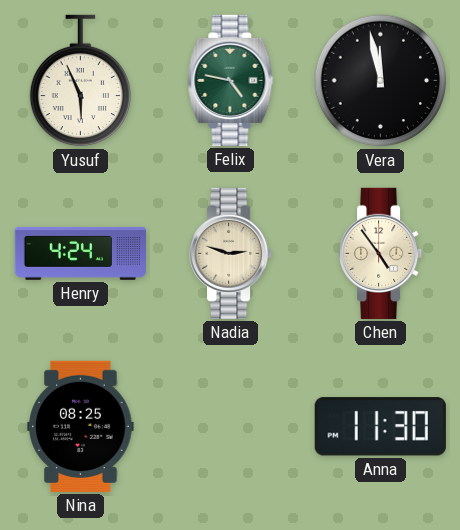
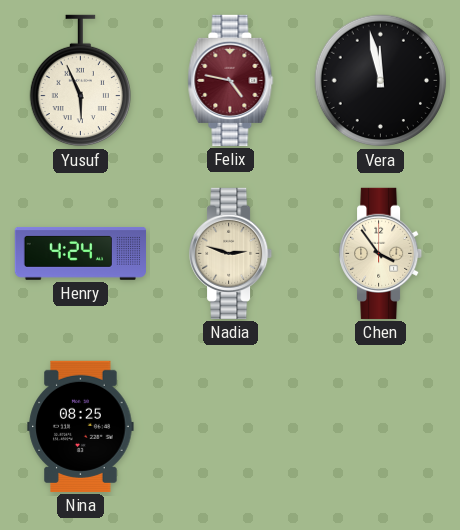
Felix dial: green -> burgundy
Chen: 4:54 -> 3:54
Anna: 11:30 -> none
